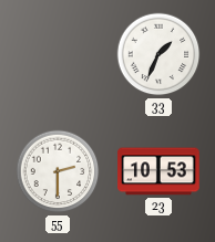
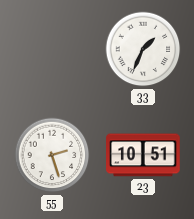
55: 2:30 -> 2:27
23: 10:53 -> 10:51
